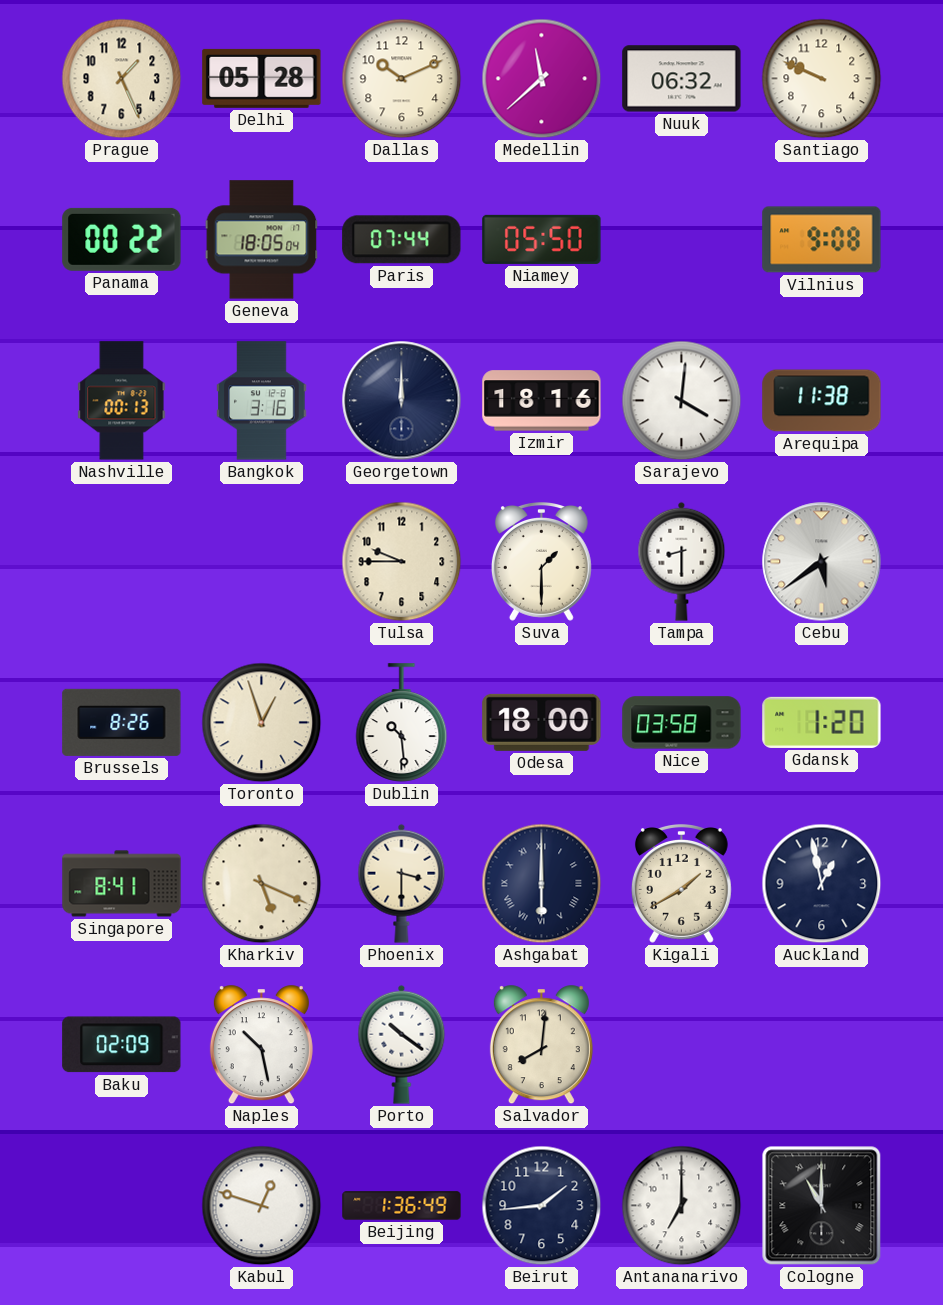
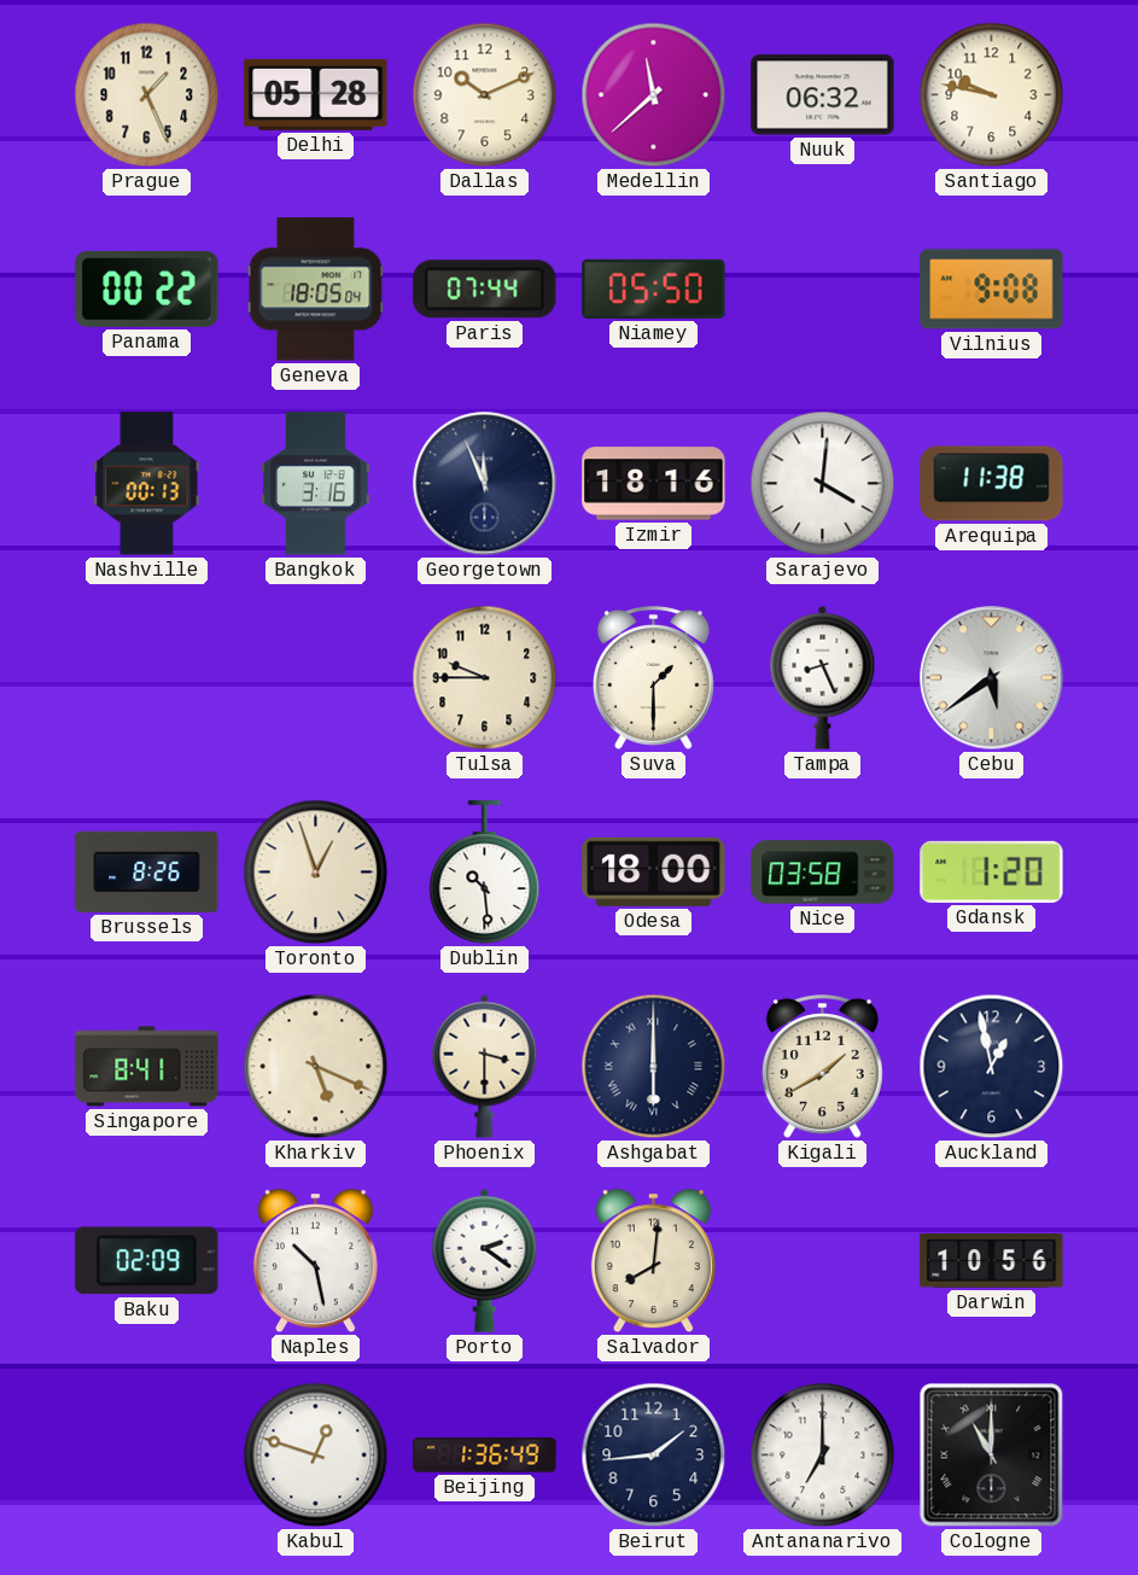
Santiago: 9:49 -> 9:47
Georgetown: 12:00 -> 11:56
Tampa: 8:30 -> 8:26
Porto: 10:21 -> 2:21
Darwin: none -> 10:56
